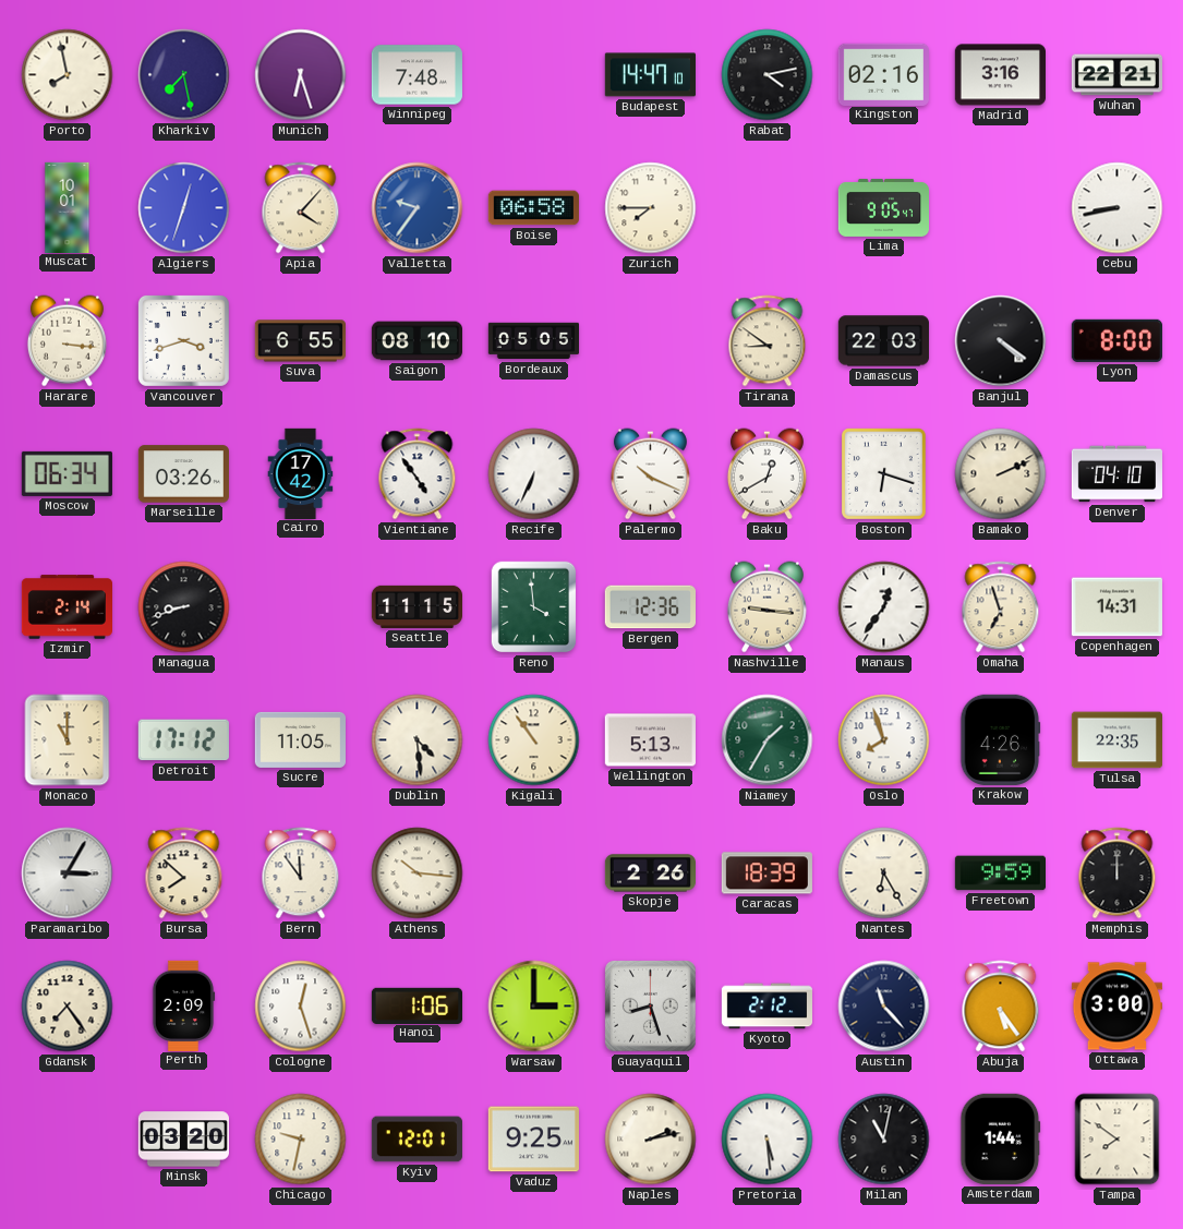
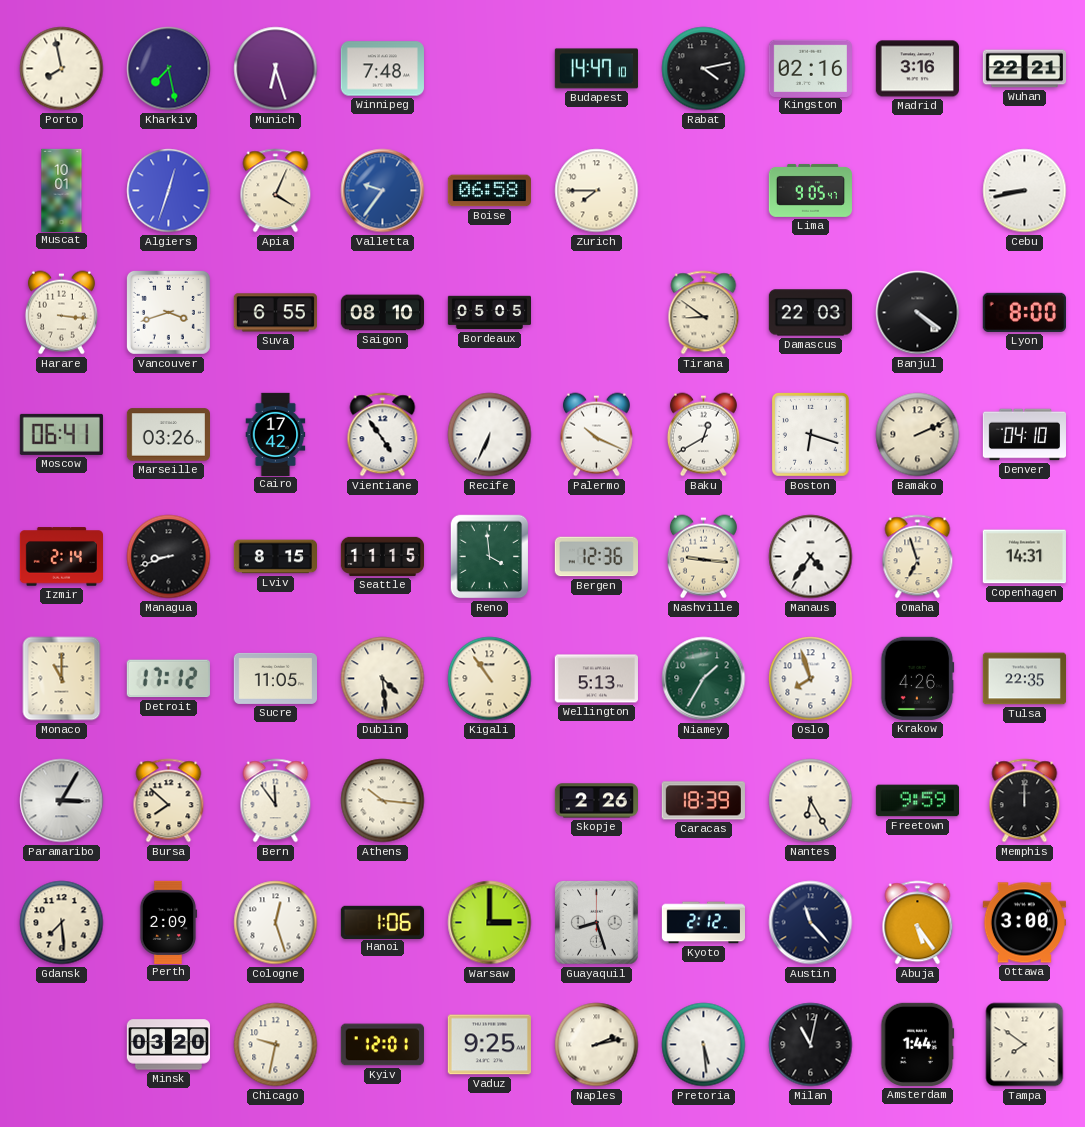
Apia: 4:07 -> 4:04
Moscow: 06:34 -> 06:41
Lviv: none -> 8:15
Manaus: 12:36 -> 4:36
Gdansk: 7:24 -> 7:29
